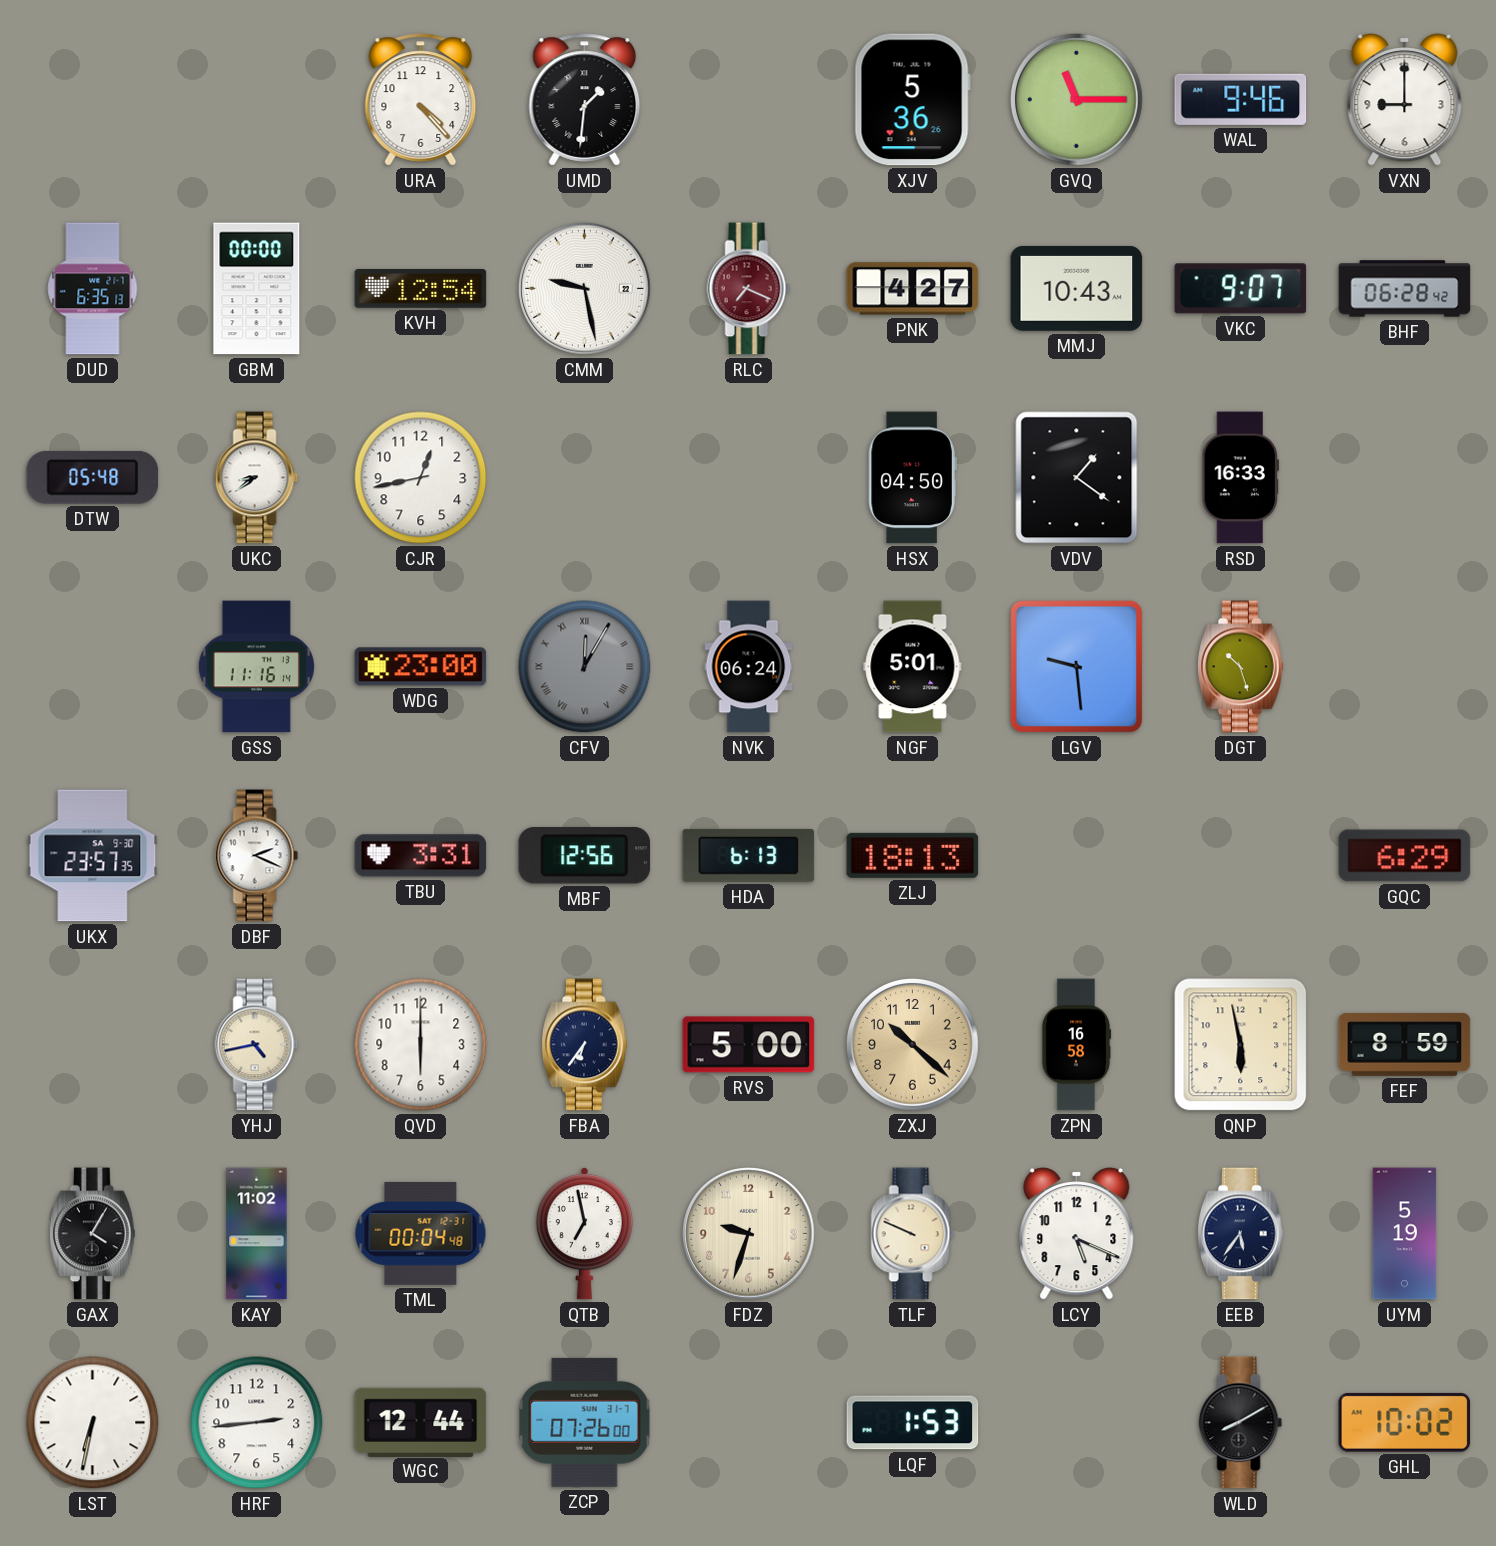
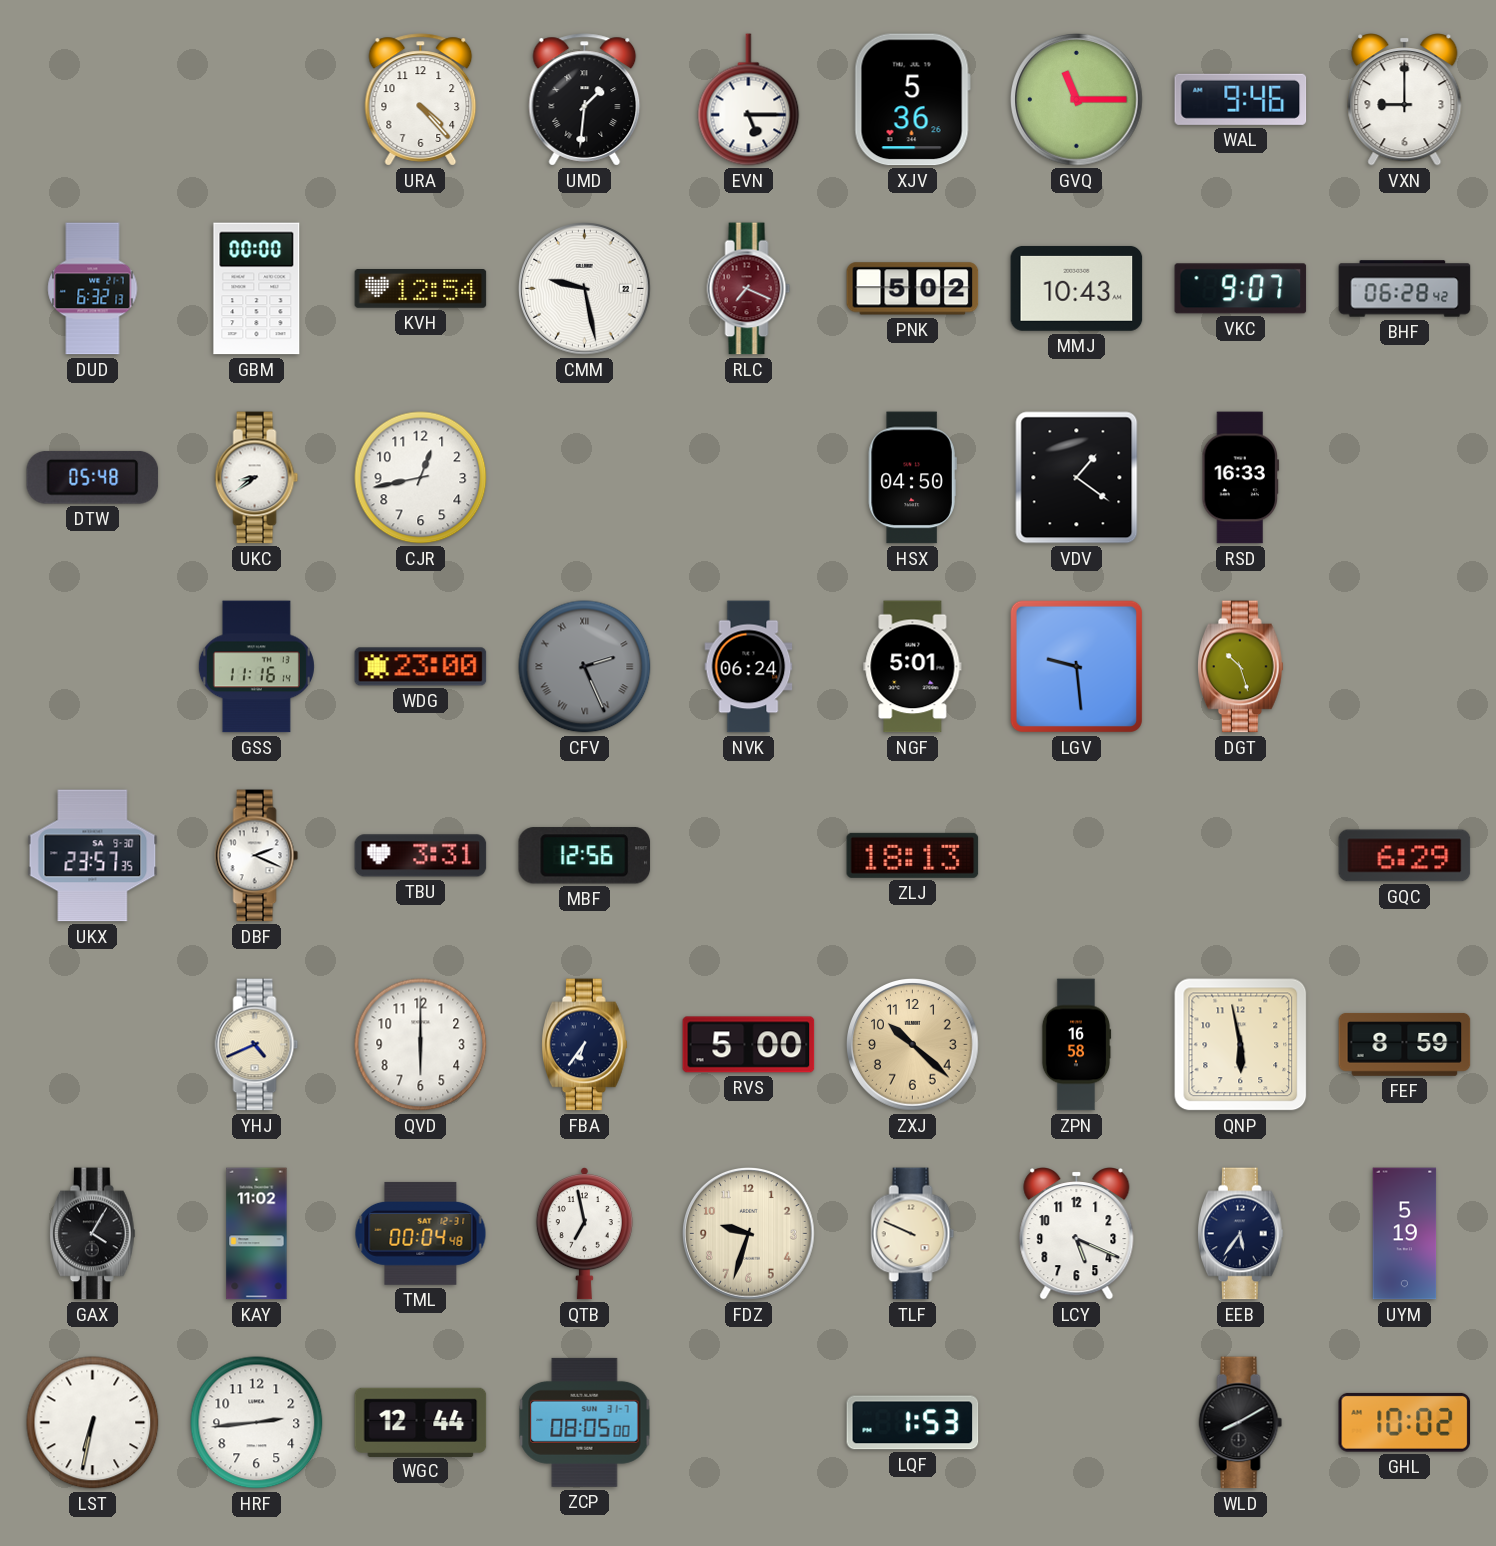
EVN: none -> 5:15
DUD: 6:35 -> 6:32
PNK: 4:27 -> 5:02
CFV: 12:05 -> 2:26
HDA: 6:13 -> none
YHJ: 4:43 -> 4:41
ZCP: 07:26 -> 08:05
